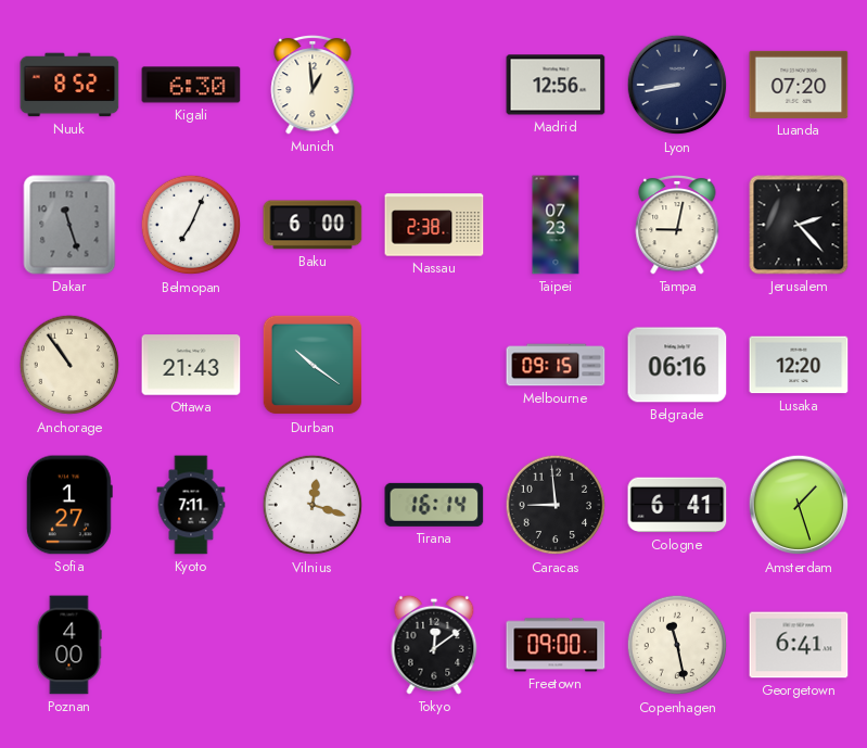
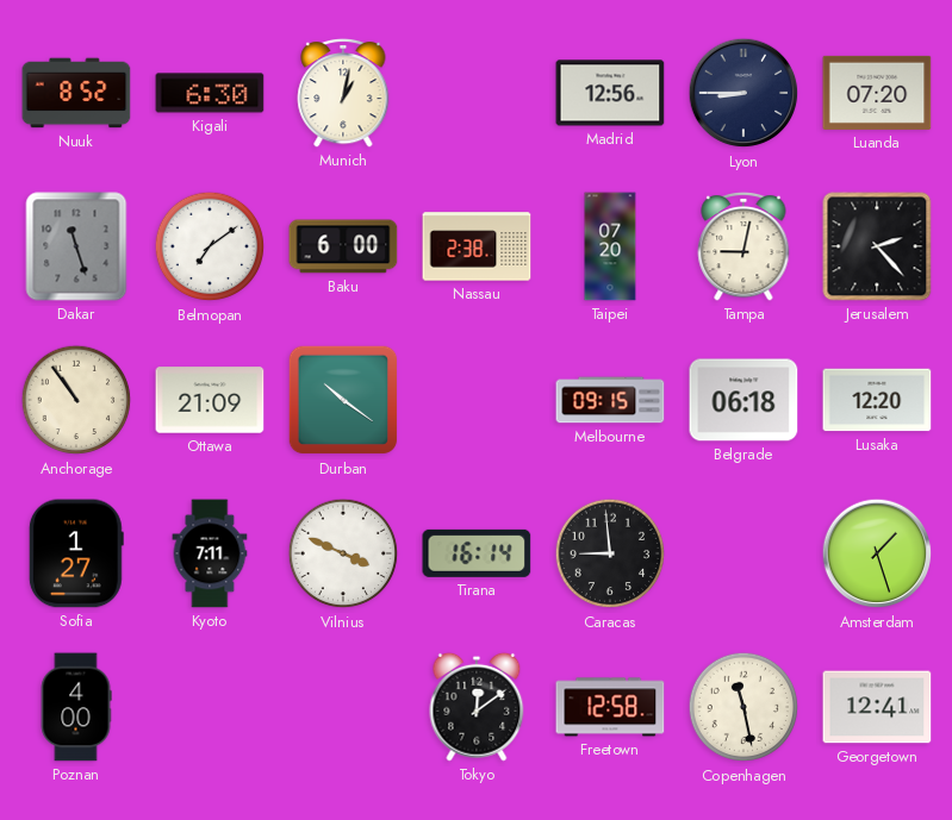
Munich: 12:59 -> 1:02
Lyon: 8:43 -> 8:45
Belmopan: 7:04 -> 7:09
Taipei: 07:23 -> 07:20
Ottawa: 21:43 -> 21:09
Belgrade: 06:16 -> 06:18
Vilnius: 12:18 -> 3:49
Cologne: 6:41 -> none
Freetown: 09:00 -> 12:58
Georgetown: 6:41 -> 12:41
